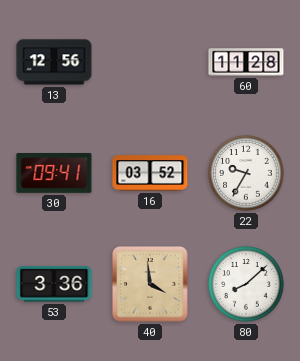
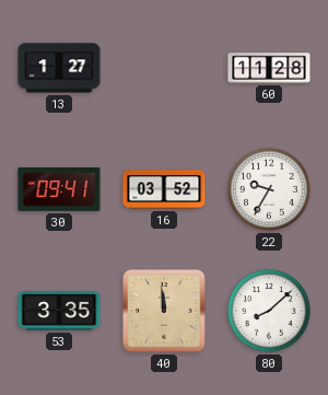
13: 12:56 -> 1:27
53: 3:36 -> 3:35
40: 3:59 -> 11:59
